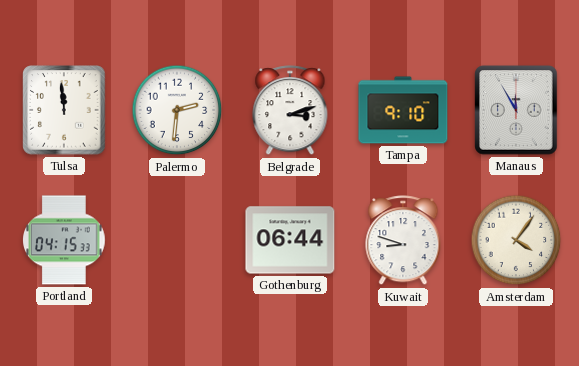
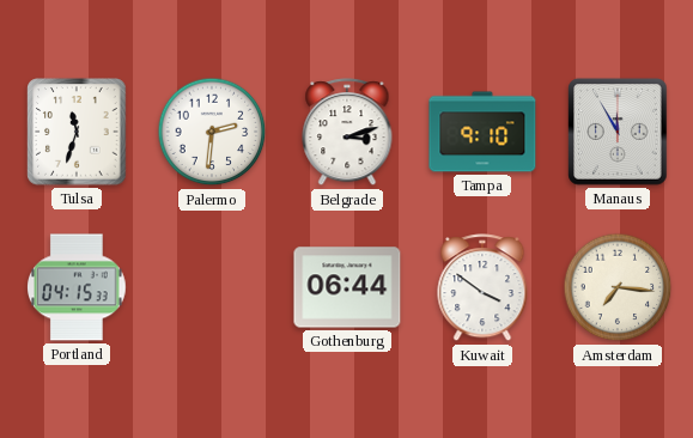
Tulsa: 11:59 -> 11:33
Kuwait: 8:48 -> 3:51
Amsterdam: 4:06 -> 7:16
